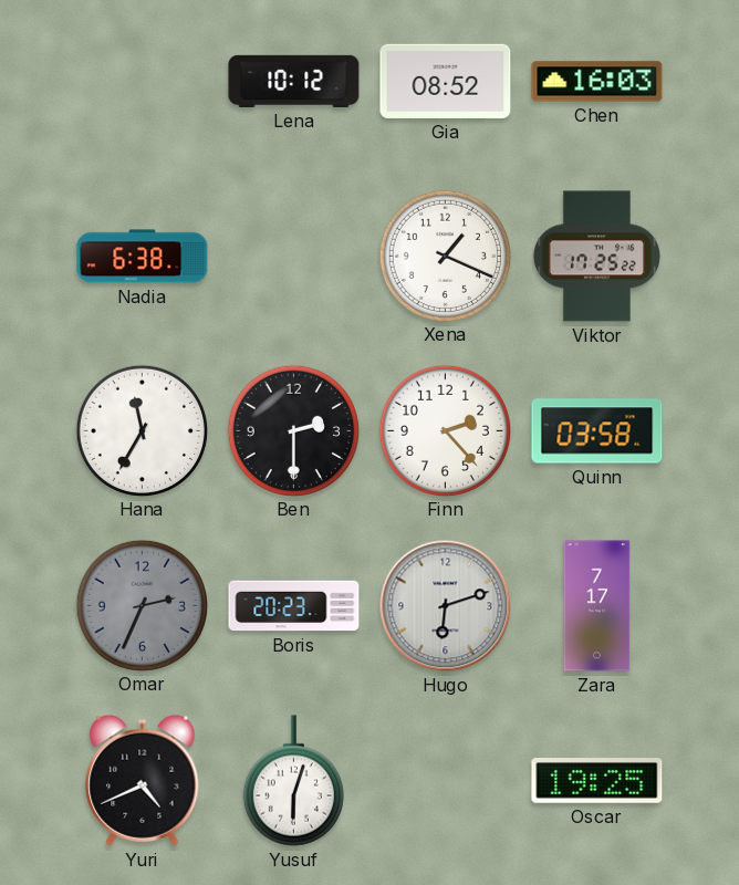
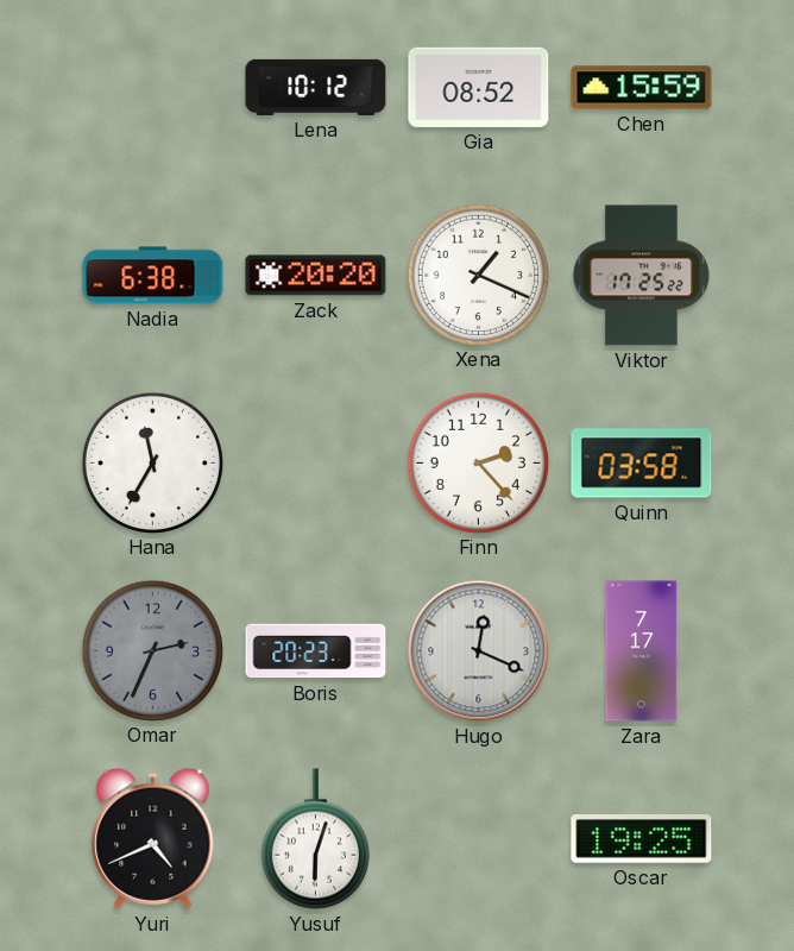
Chen: 16:03 -> 15:59
Zack: none -> 20:20
Ben: 2:30 -> none
Hugo: 6:12 -> 12:19
